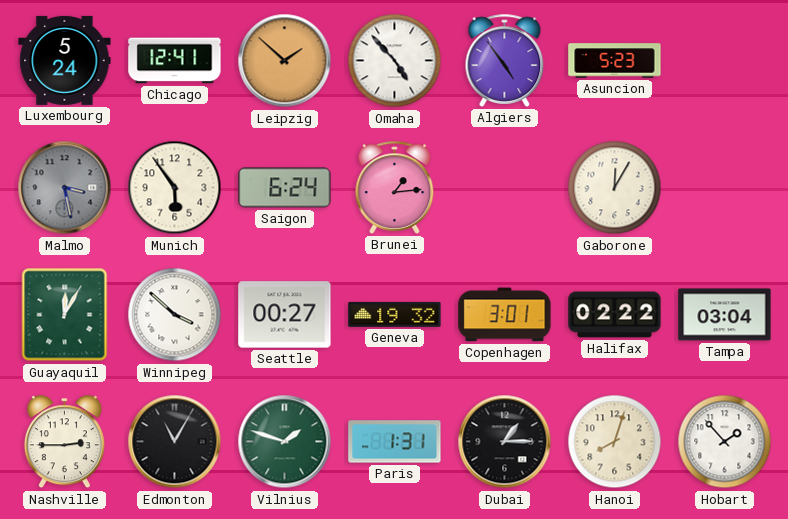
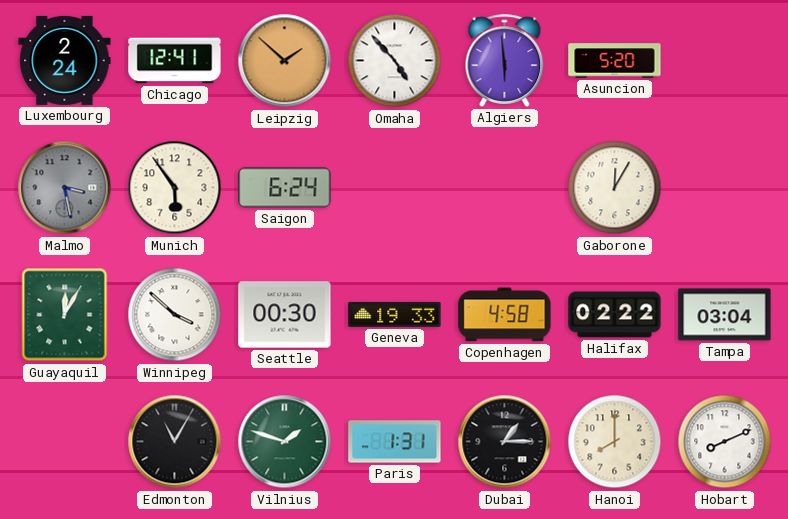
Luxembourg: 5:24 -> 2:24
Algiers: 4:54 -> 5:59
Asuncion: 5:23 -> 5:20
Brunei: 1:14 -> none
Seattle: 00:27 -> 00:30
Geneva: 19:32 -> 19:33
Copenhagen: 3:01 -> 4:58
Nashville: 2:45 -> none
Hanoi: 8:03 -> 8:00
Hobart: 1:53 -> 8:11
